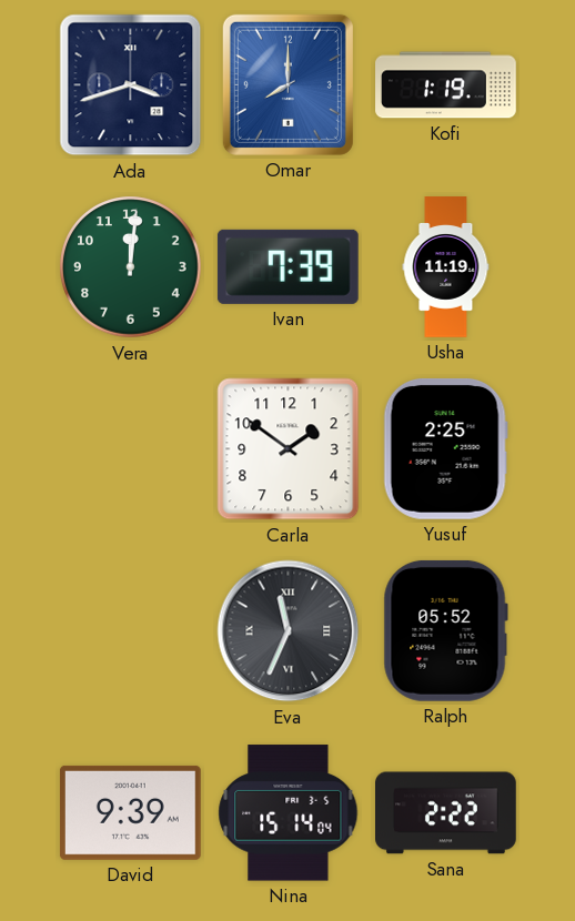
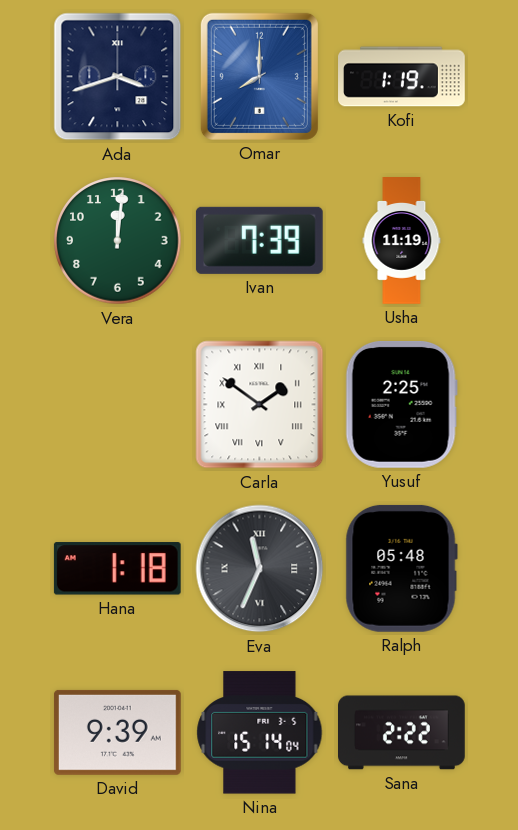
Carla numerals: Arabic -> Roman
Hana: none -> 1:18
Ralph: 05:52 -> 05:48
